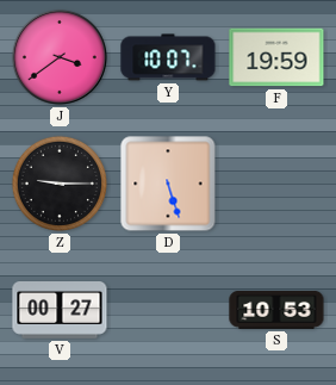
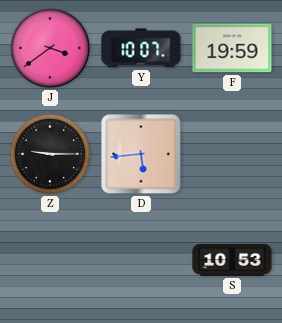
D: 5:27 -> 5:44
V: 00:27 -> none
